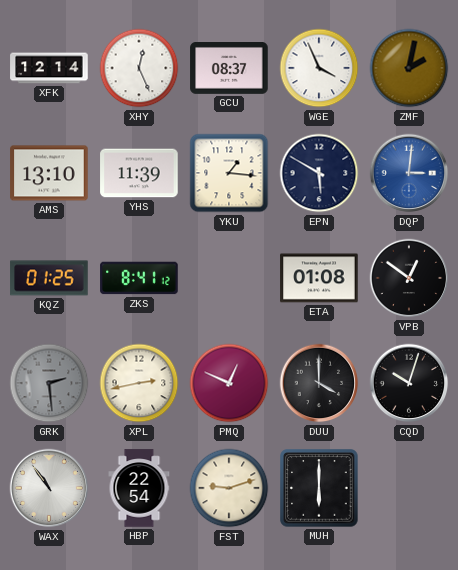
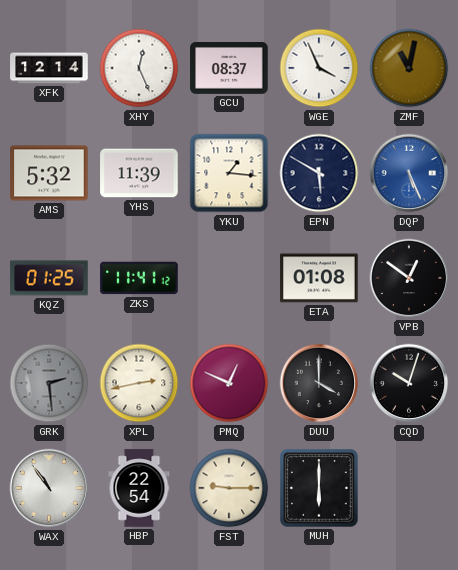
ZMF: 2:02 -> 11:02
AMS: 13:10 -> 5:32
DQP: 3:01 -> 5:26
ZKS: 8:41 -> 11:41
FST: 9:12 -> 9:15
